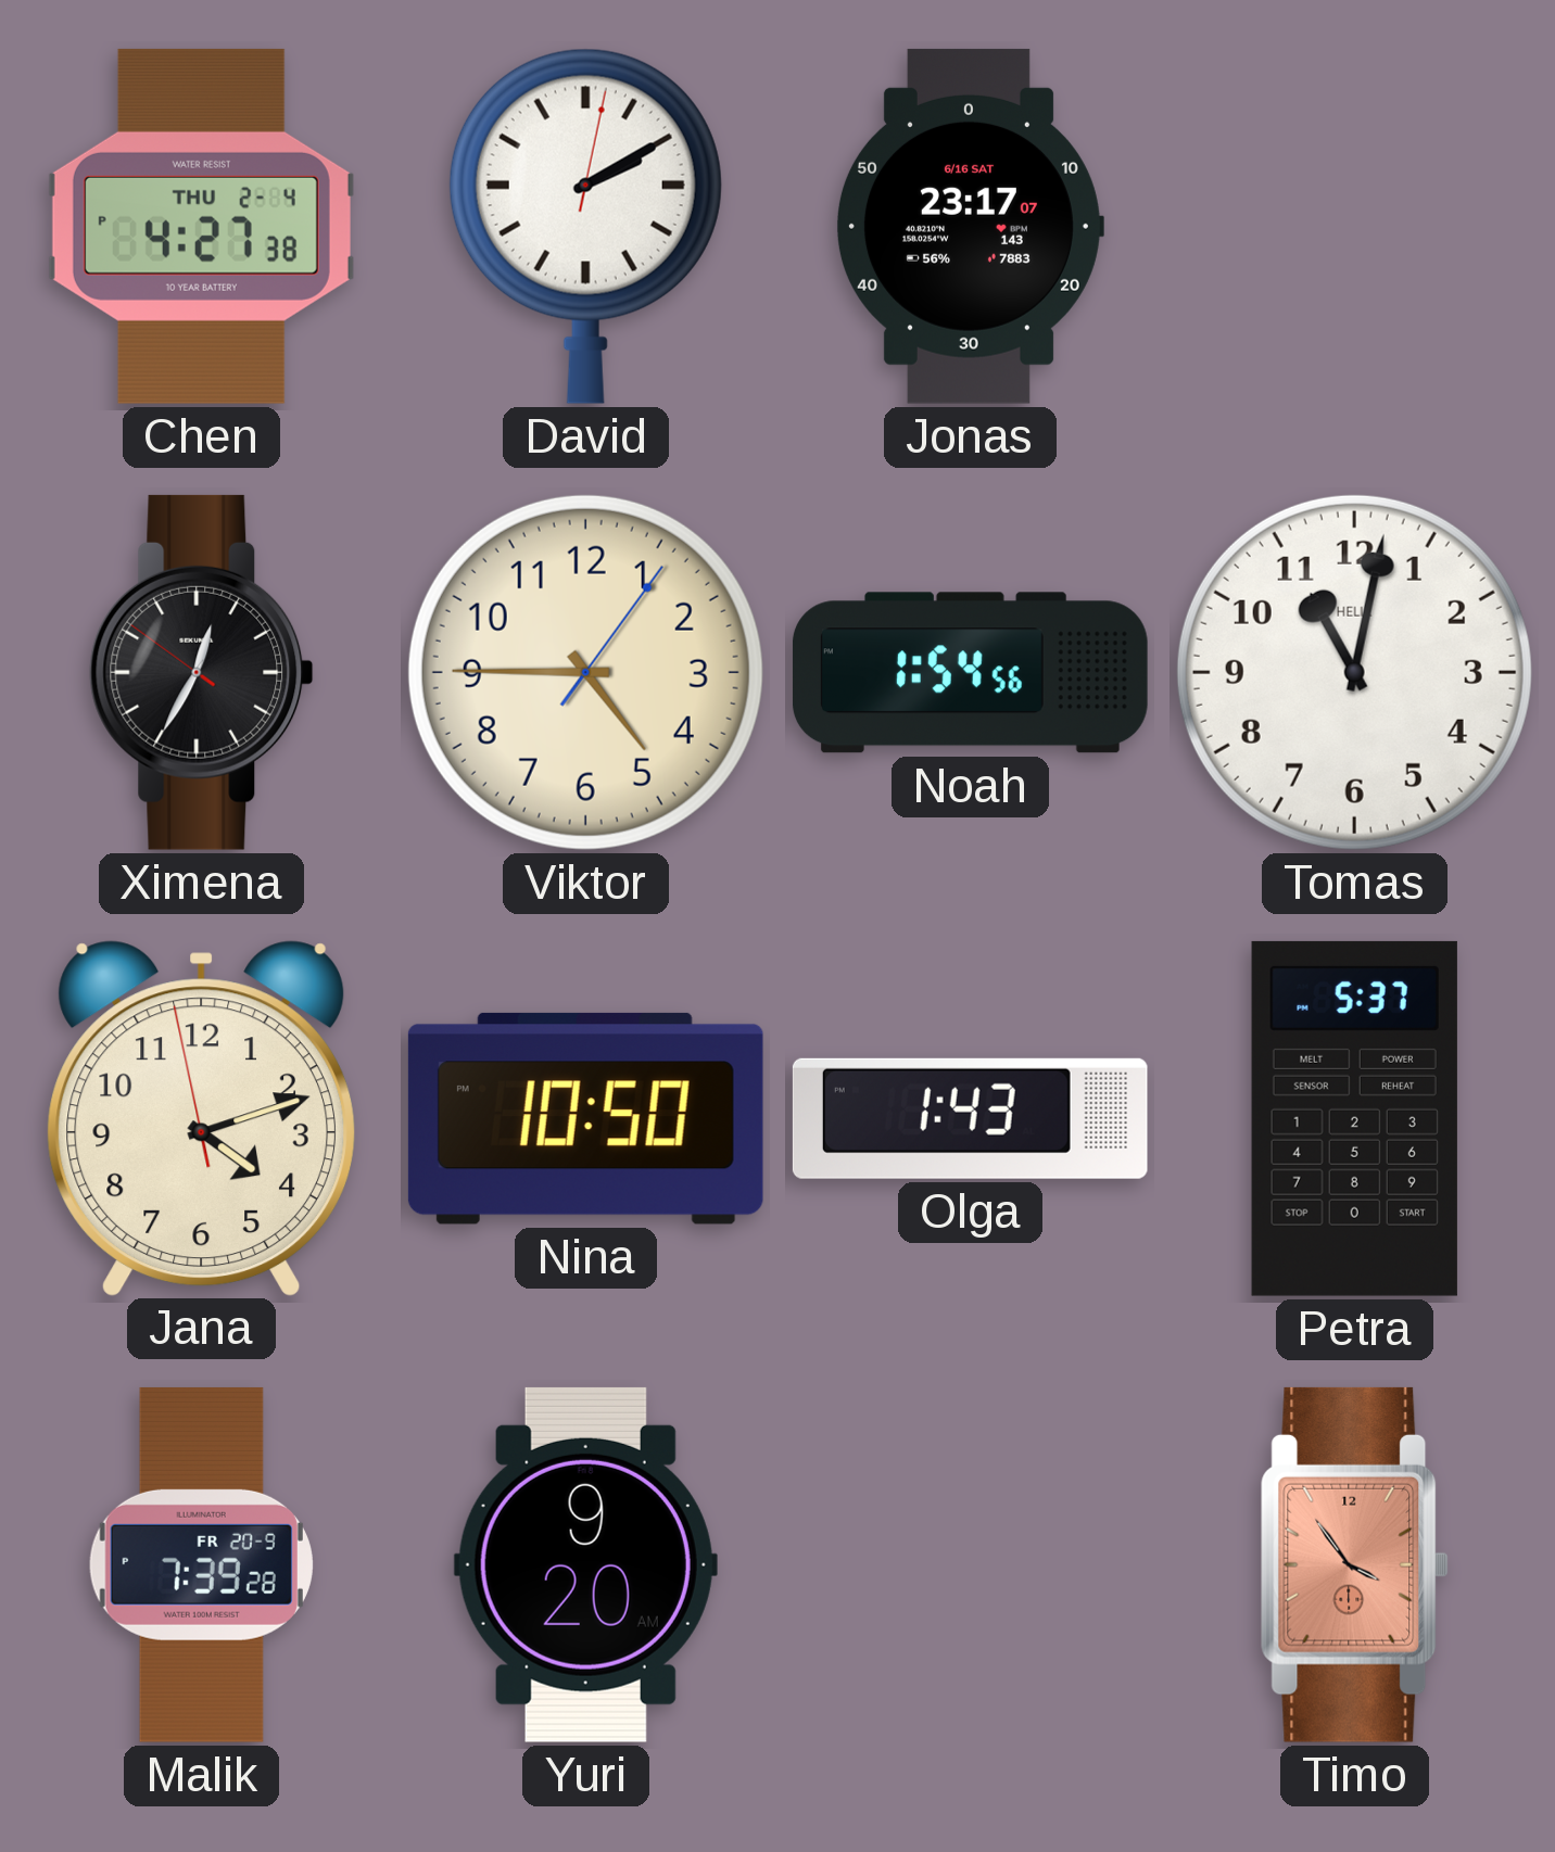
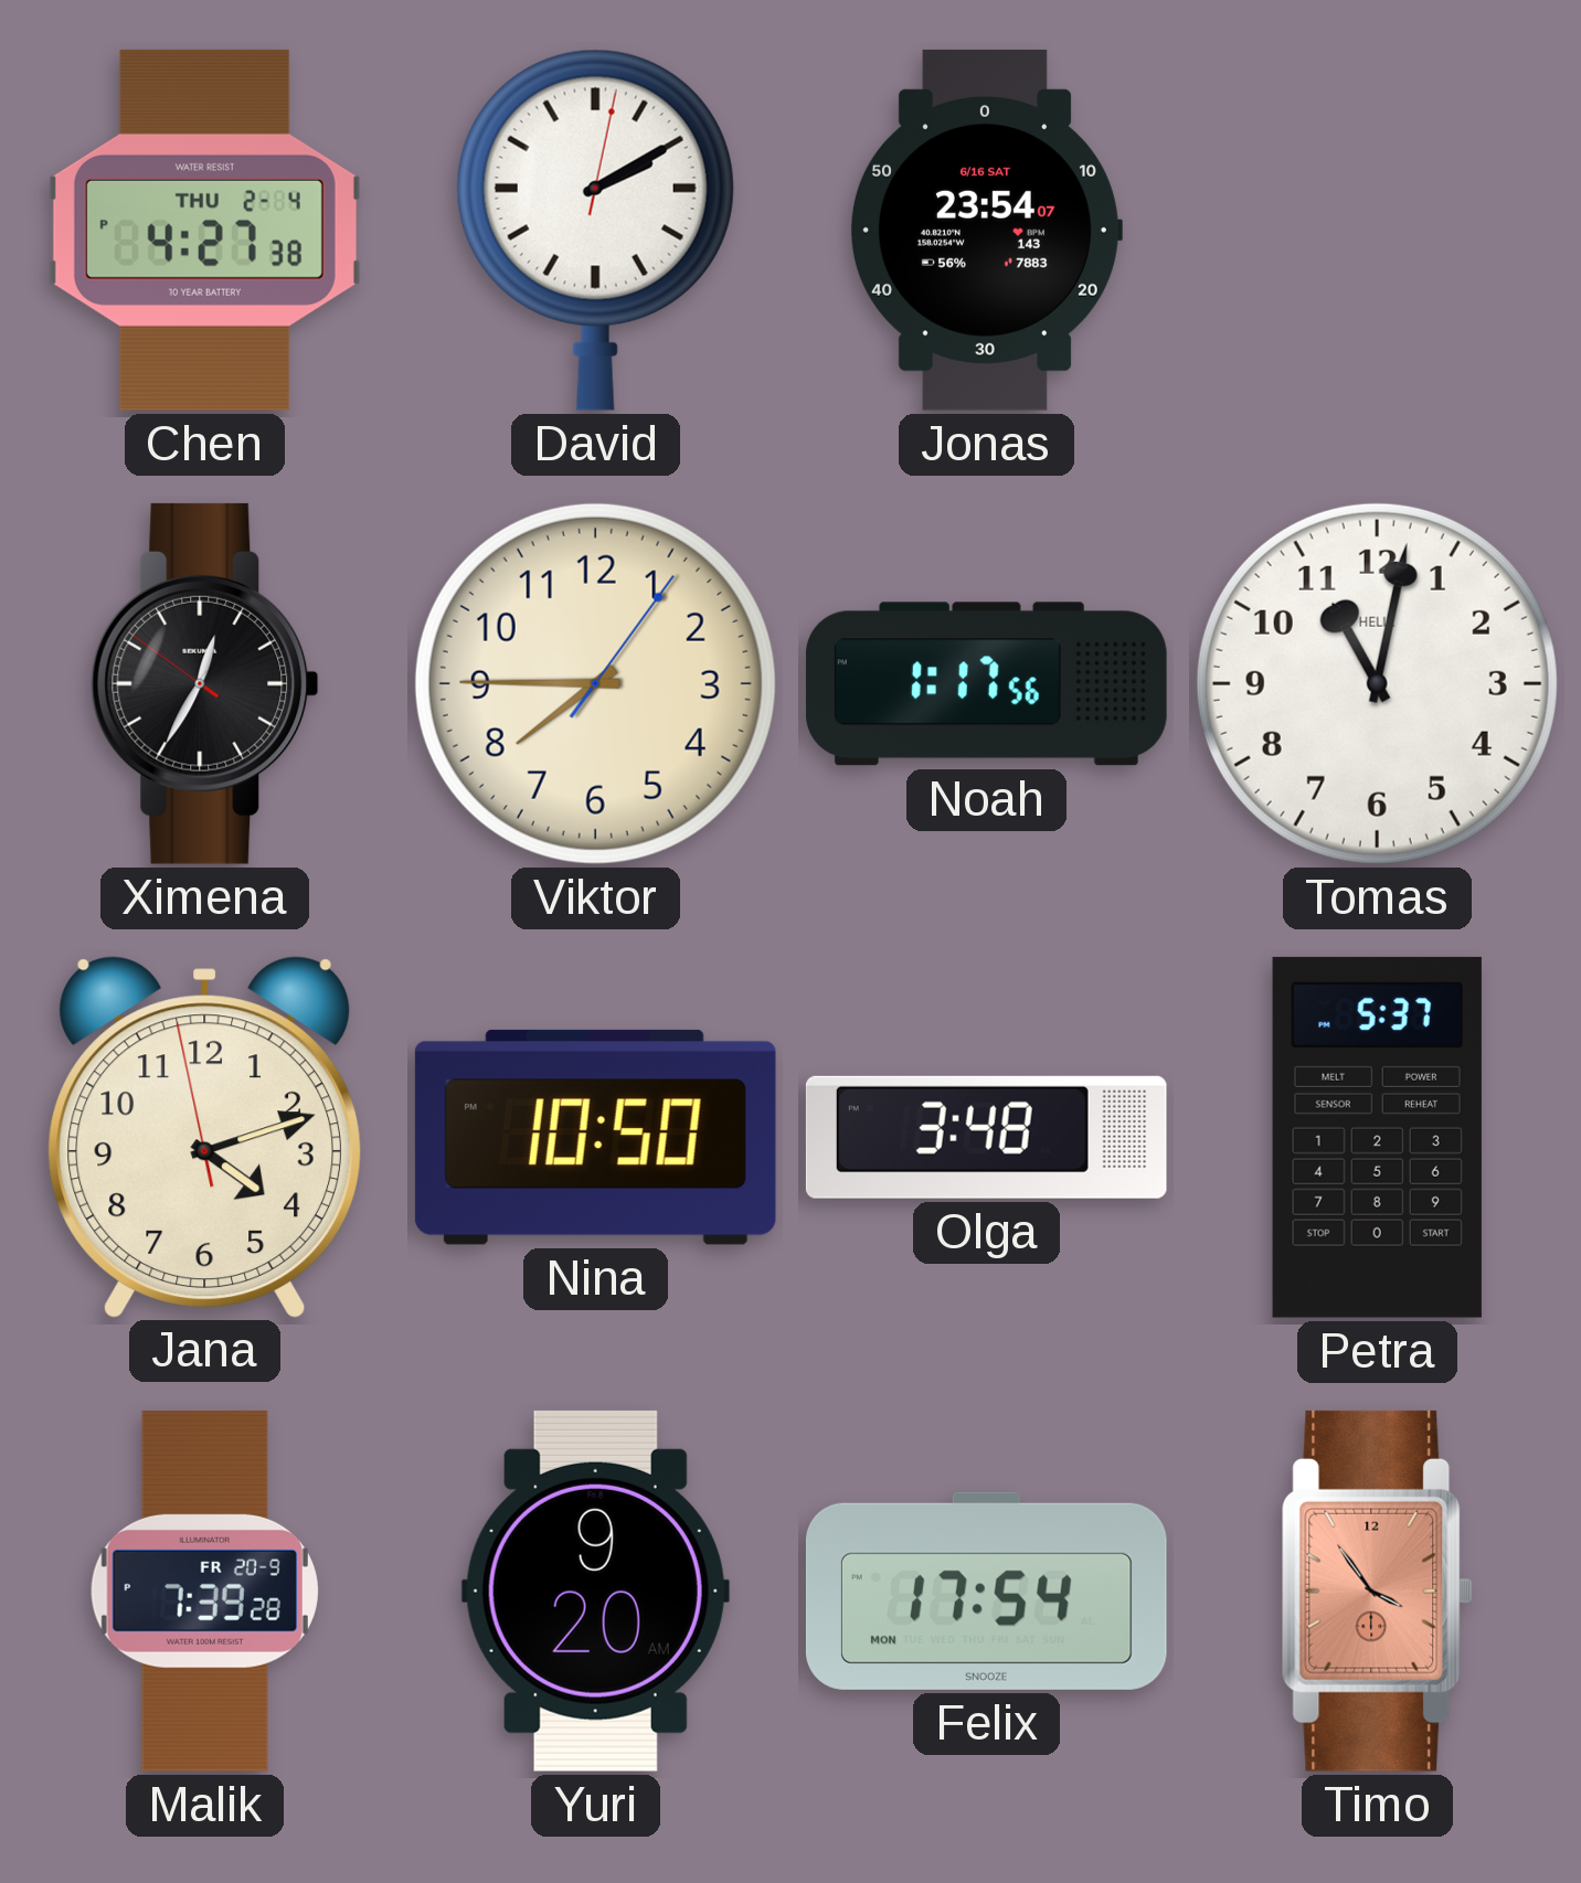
Jonas: 23:17 -> 23:54
Viktor: 4:45 -> 7:45
Noah: 1:54 -> 1:17
Olga: 1:43 -> 3:48
Felix: none -> 17:54
